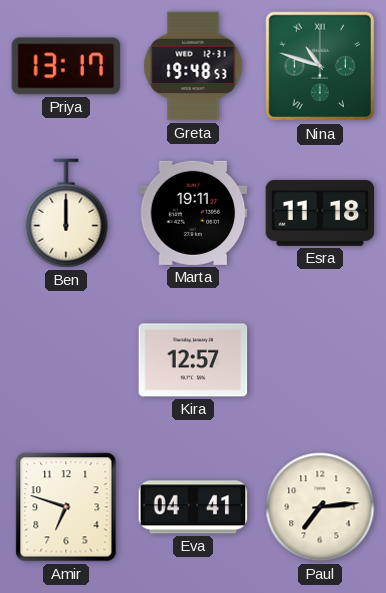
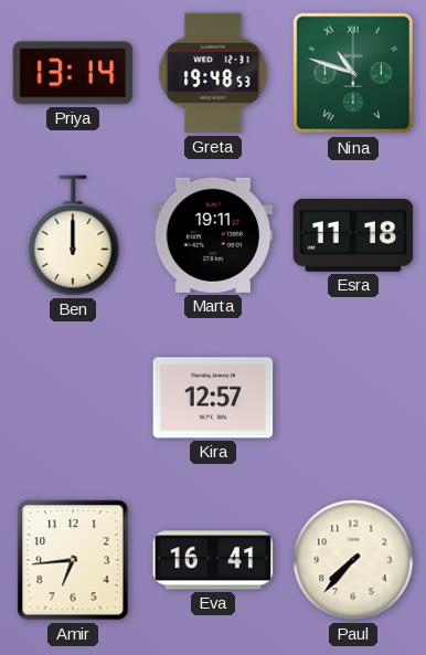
Priya: 13:17 -> 13:14
Amir: 6:48 -> 6:44
Eva: 04:41 -> 16:41
Paul: 7:14 -> 7:37
